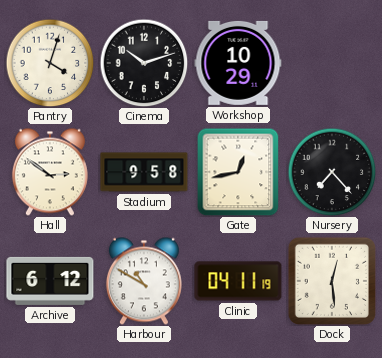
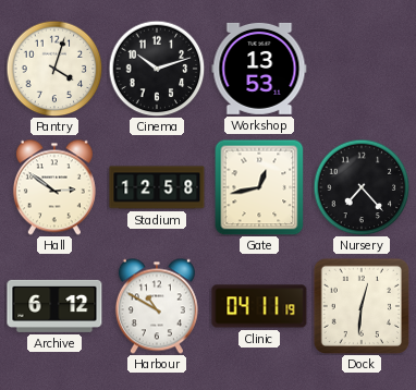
Workshop: 10:29 -> 13:53
Stadium: 9:58 -> 12:58
Dock: 12:29 -> 12:31
